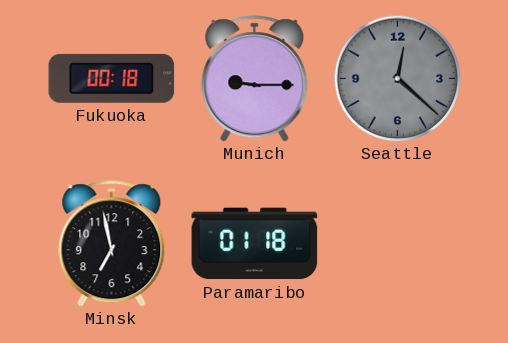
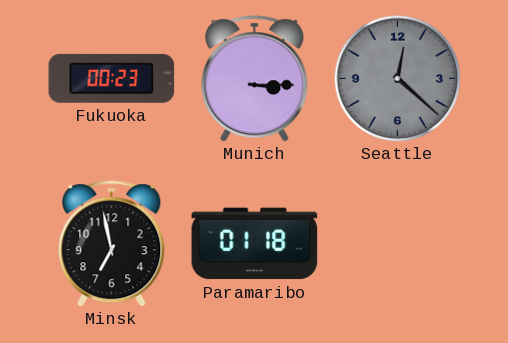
Fukuoka: 00:18 -> 00:23
Munich: 9:15 -> 3:15
